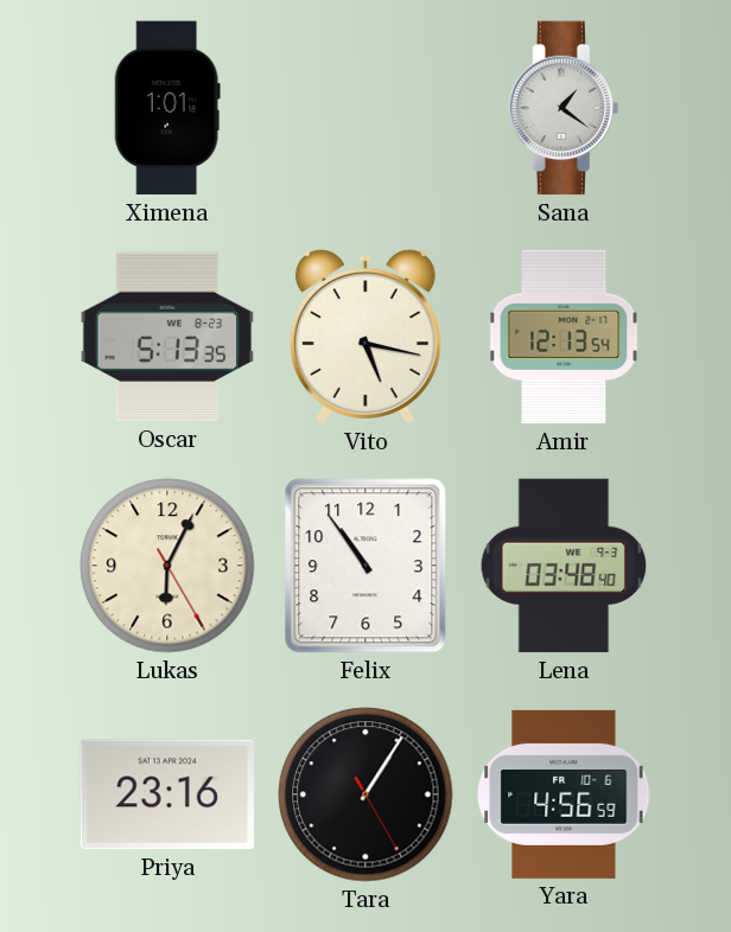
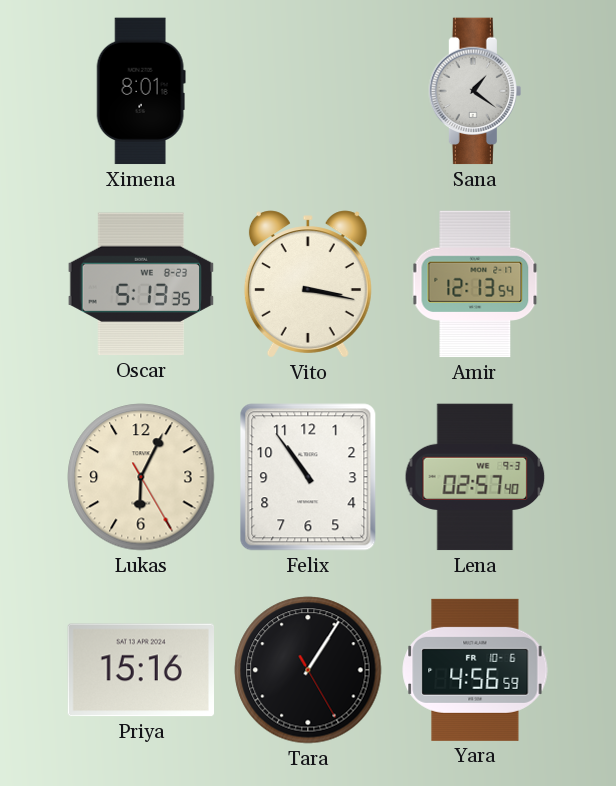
Ximena: 1:01 -> 8:01
Vito: 5:17 -> 3:17
Lena: 03:48 -> 02:57
Priya: 23:16 -> 15:16
